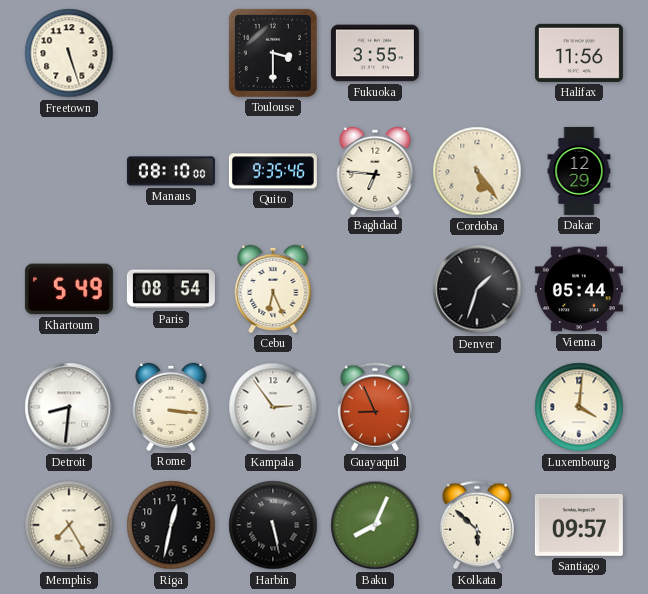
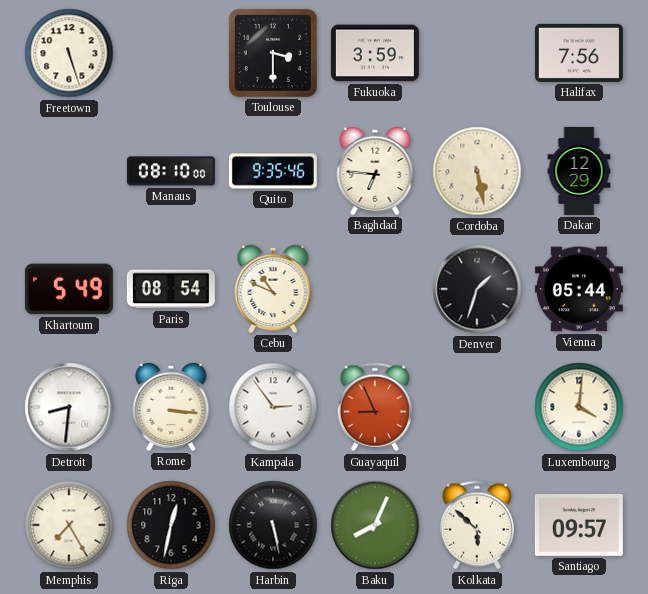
Fukuoka: 3:55 -> 3:59
Halifax: 11:56 -> 7:56
Cordoba: 5:24 -> 5:28
Cebu: 6:26 -> 10:49
